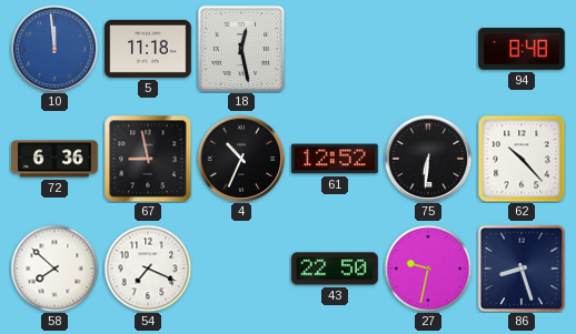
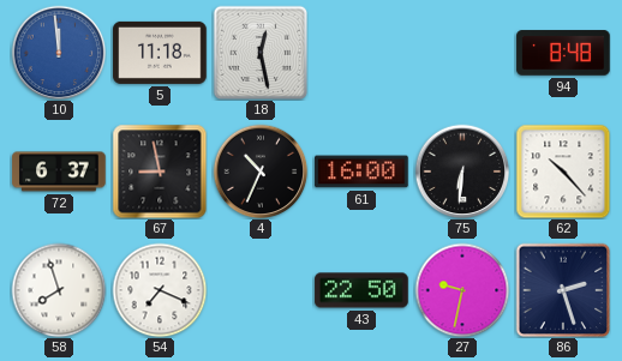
72: 6:36 -> 6:37
61: 12:52 -> 16:00
58: 7:52 -> 7:57
86: 8:27 -> 2:27
